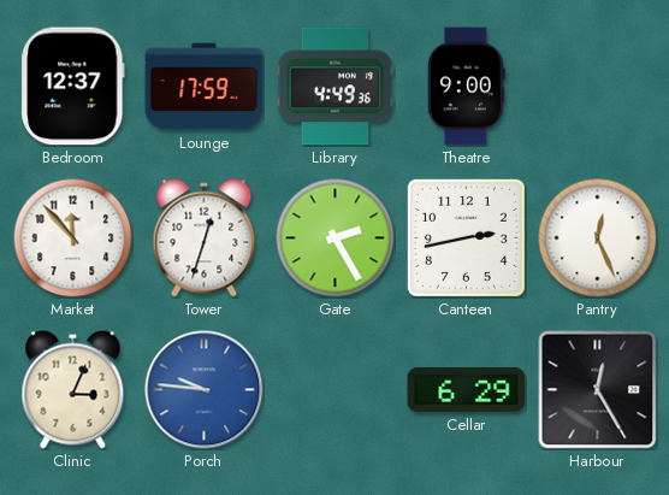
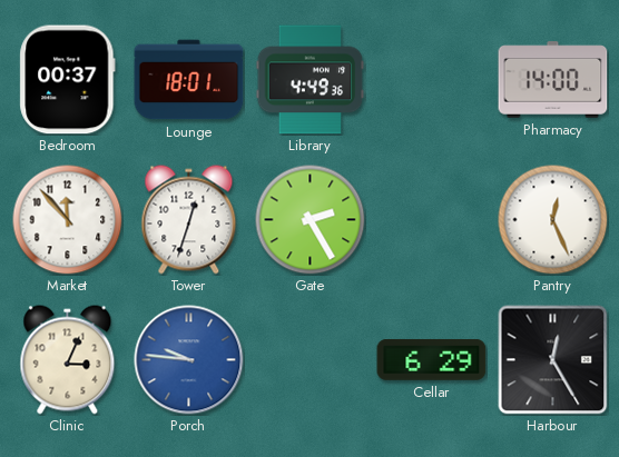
Bedroom: 12:37 -> 00:37
Lounge: 17:59 -> 18:01
Theatre: 9:00 -> none
Pharmacy: none -> 14:00
Canteen: 2:43 -> none
